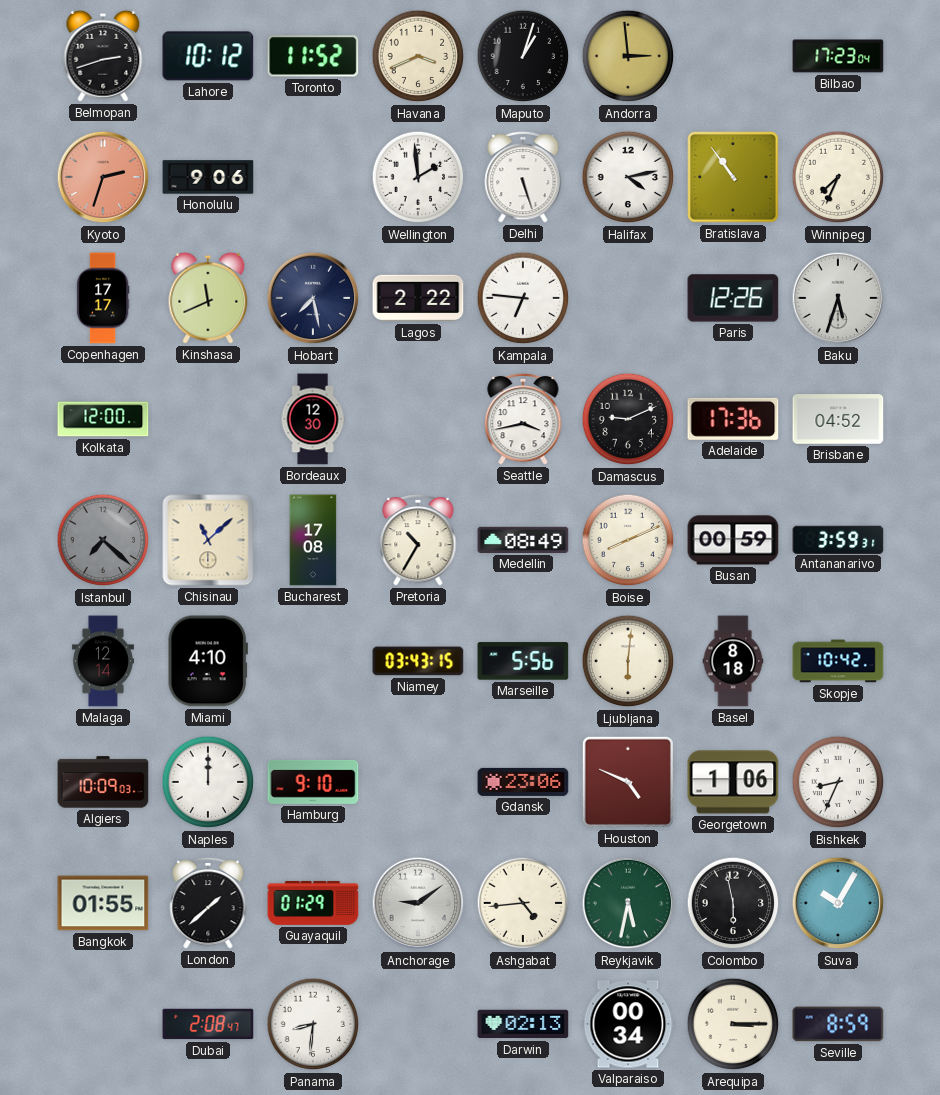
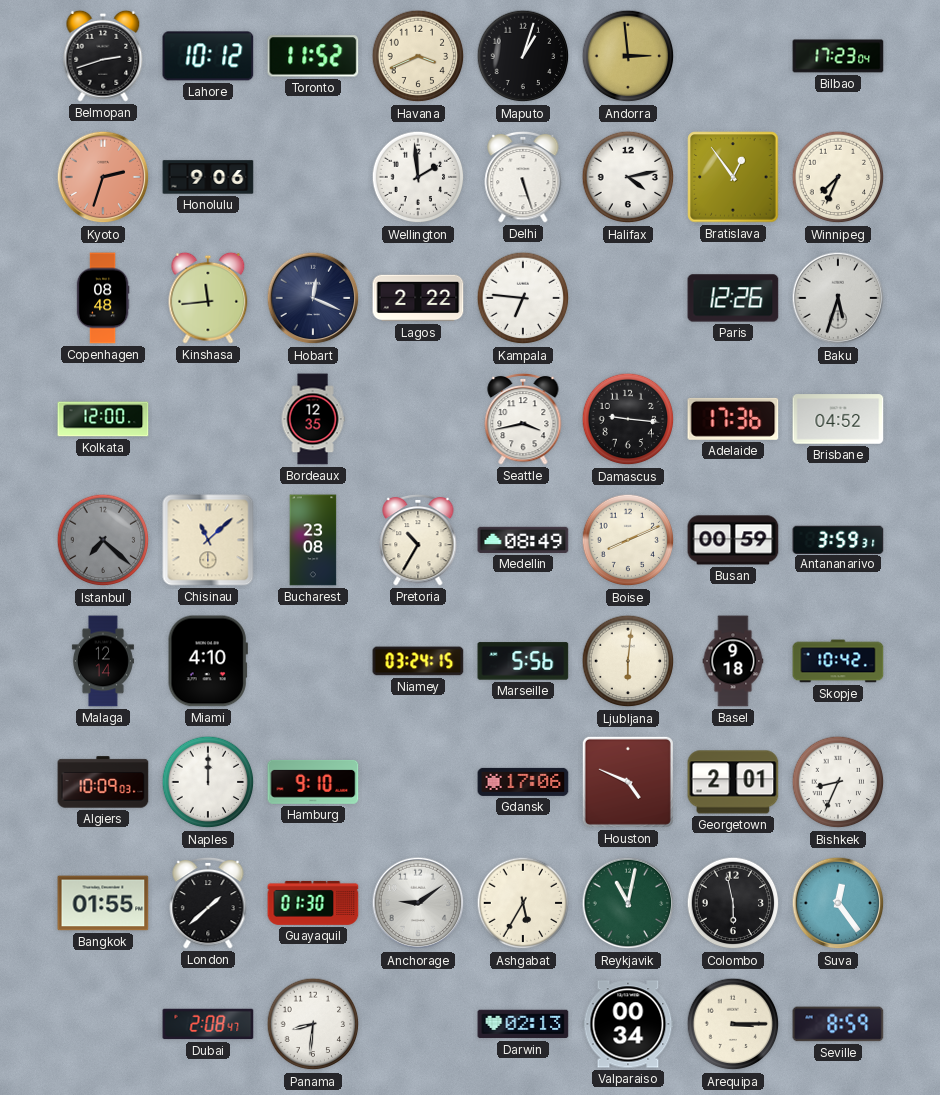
Bratislava: 10:54 -> 12:54
Copenhagen: 17:17 -> 08:48
Kinshasa: 11:41 -> 11:44
Hobart: 7:28 -> 12:19
Bordeaux: 12:30 -> 12:35
Damascus: 9:11 -> 9:16
Bucharest: 17:08 -> 23:08
Niamey: 03:43 -> 03:24
Basel: 8:18 -> 9:18
Gdansk: 23:06 -> 17:06
Georgetown: 1:06 -> 2:01
Guayaquil: 01:29 -> 01:30
Ashgabat: 4:44 -> 5:35
Reykjavik: 5:32 -> 11:02
Suva: 10:05 -> 12:24
